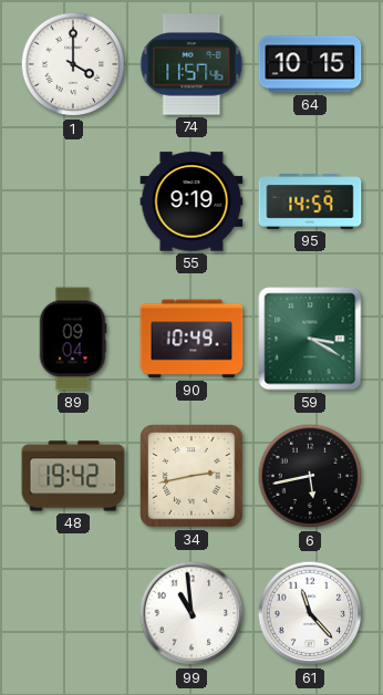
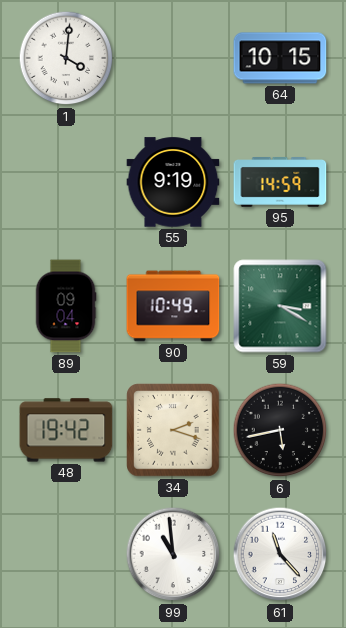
1: 4:00 -> 4:01
74: 11:57 -> none
34: 2:43 -> 2:18
